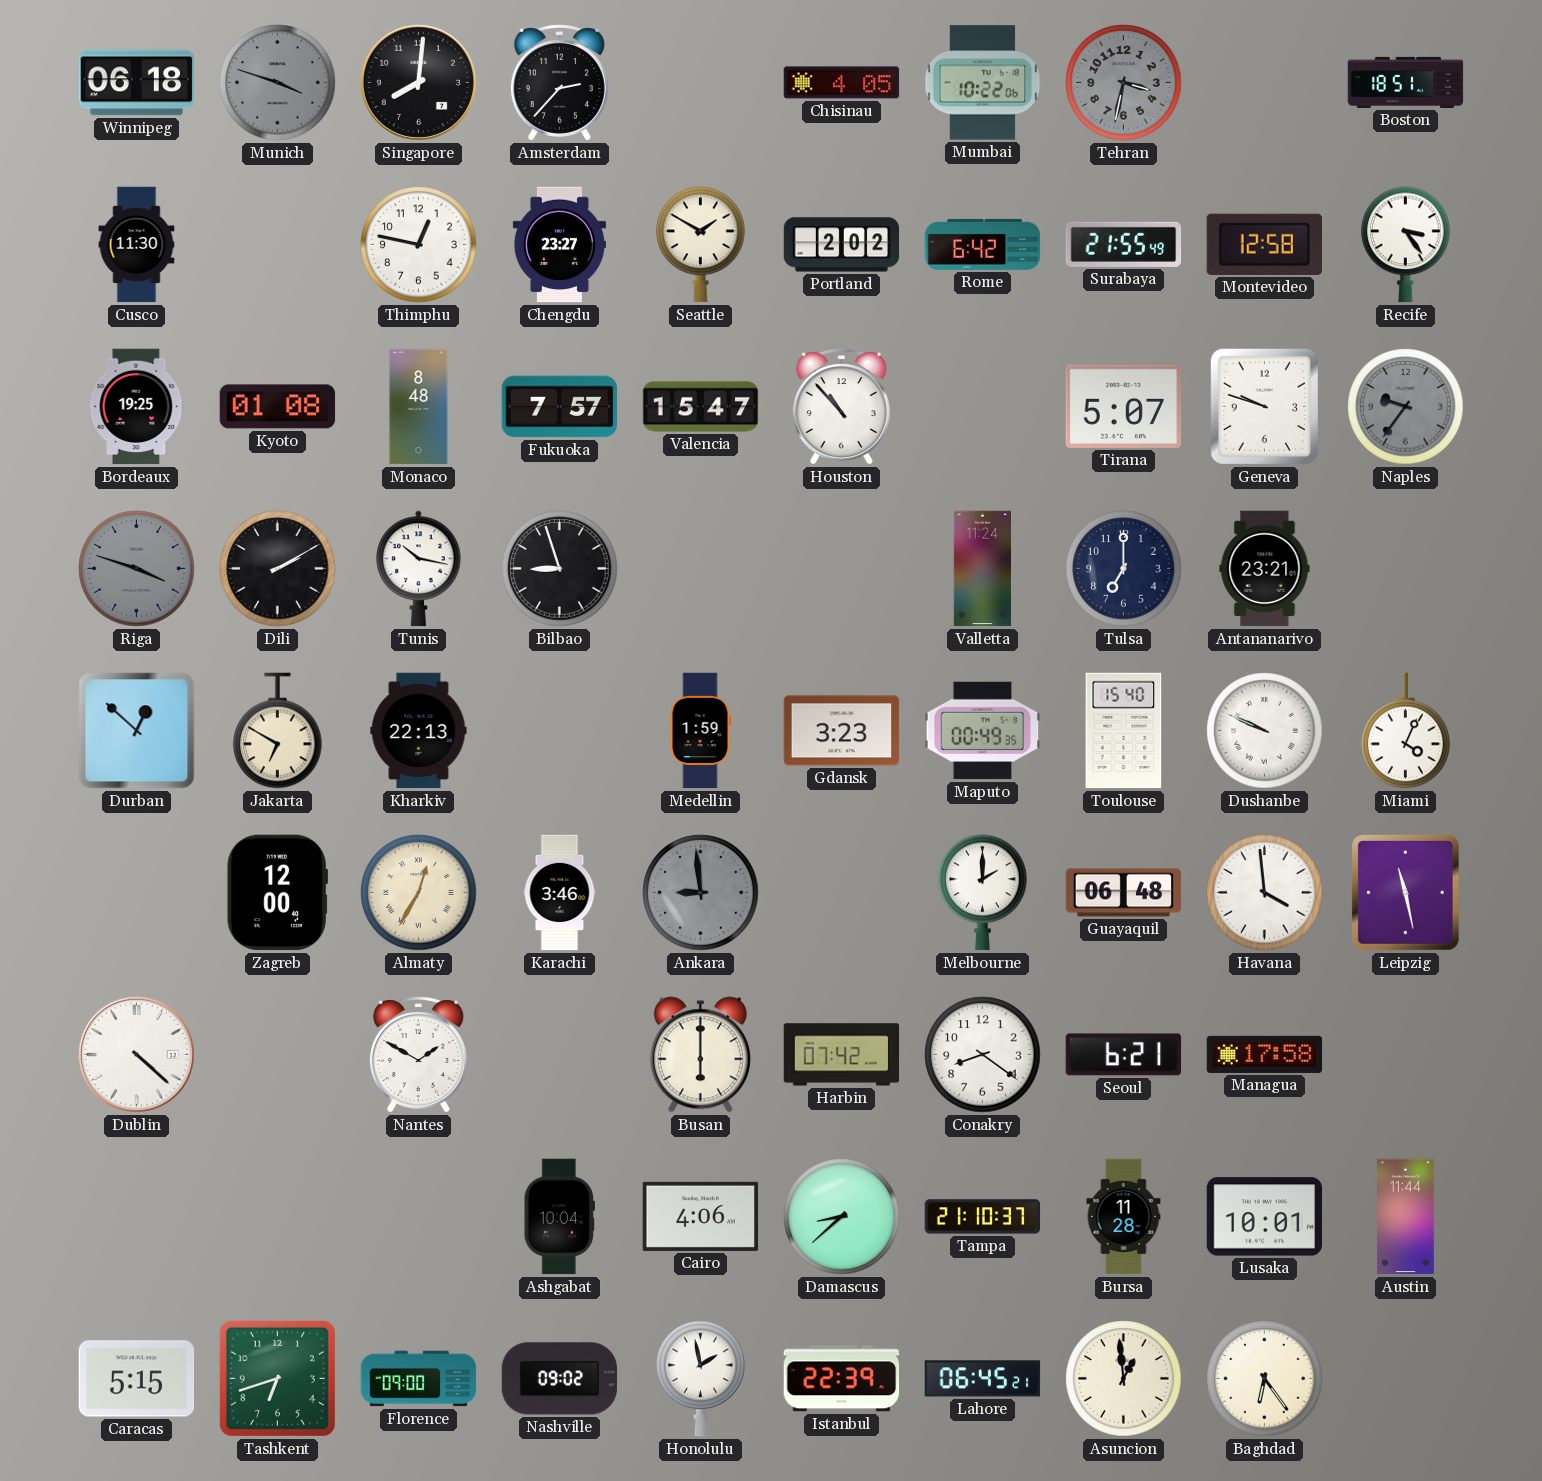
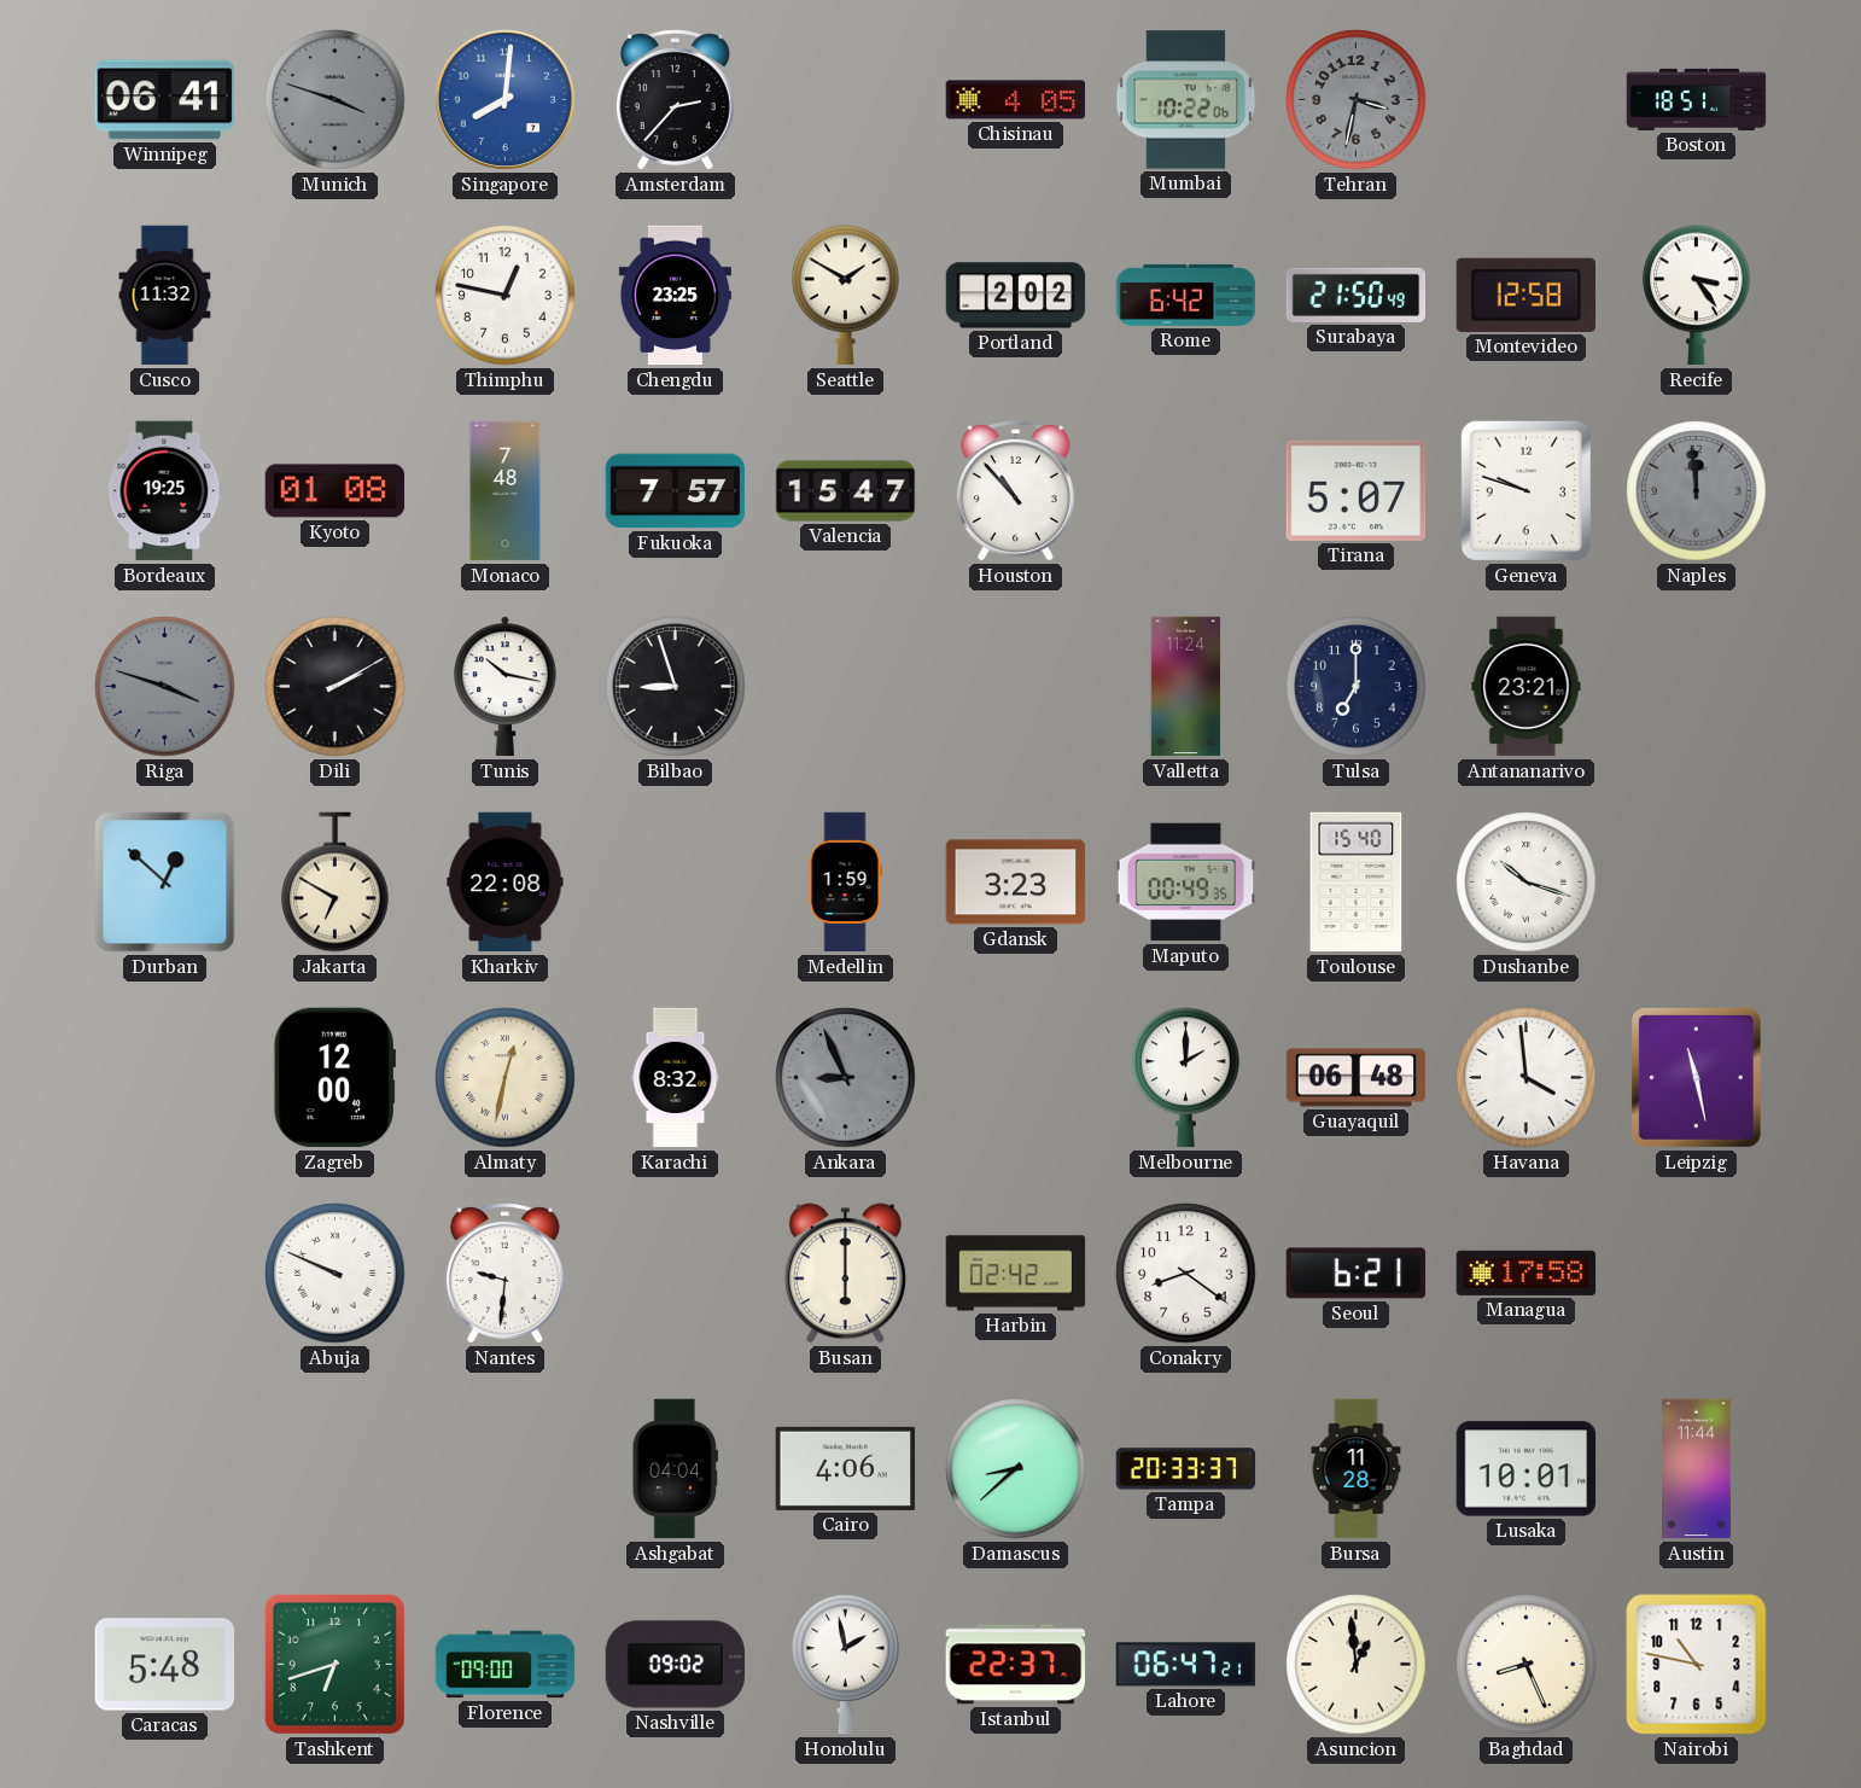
Winnipeg: 06:18 -> 06:41
Singapore dial: black -> blue
Cusco: 11:30 -> 11:32
Chengdu: 23:27 -> 23:25
Surabaya: 21:55 -> 21:50
Monaco: 8:48 -> 7:48
Naples: 9:36 -> 11:59
Kharkiv: 22:13 -> 22:08
Dushanbe: 9:49 -> 10:18
Miami: 4:04 -> none
Almaty: 12:35 -> 12:32
Karachi: 3:46 -> 8:32
Ankara: 8:59 -> 8:56
Dublin: 4:22 -> none
Abuja: none -> 9:49
Nantes: 1:50 -> 9:31
Harbin: 07:42 -> 02:42
Ashgabat: 10:04 -> 04:04
Tampa: 21:10 -> 20:33
Caracas: 5:15 -> 5:48
Istanbul: 22:39 -> 22:37
Lahore: 06:45 -> 06:47
Baghdad: 6:24 -> 8:26
Nairobi: none -> 10:47
